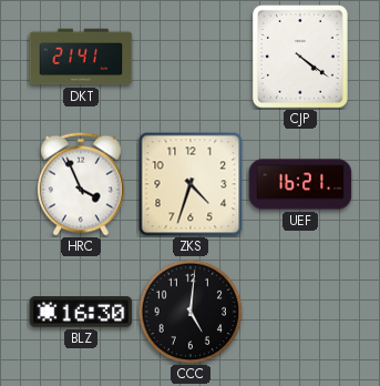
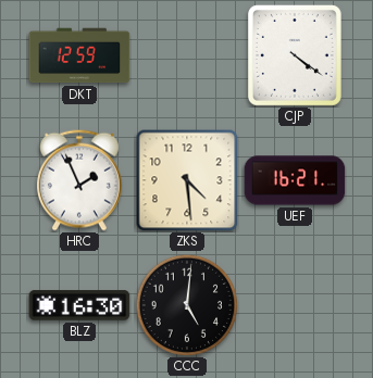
DKT: 21:41 -> 12:59
HRC: 3:56 -> 1:56
ZKS: 4:33 -> 4:29
